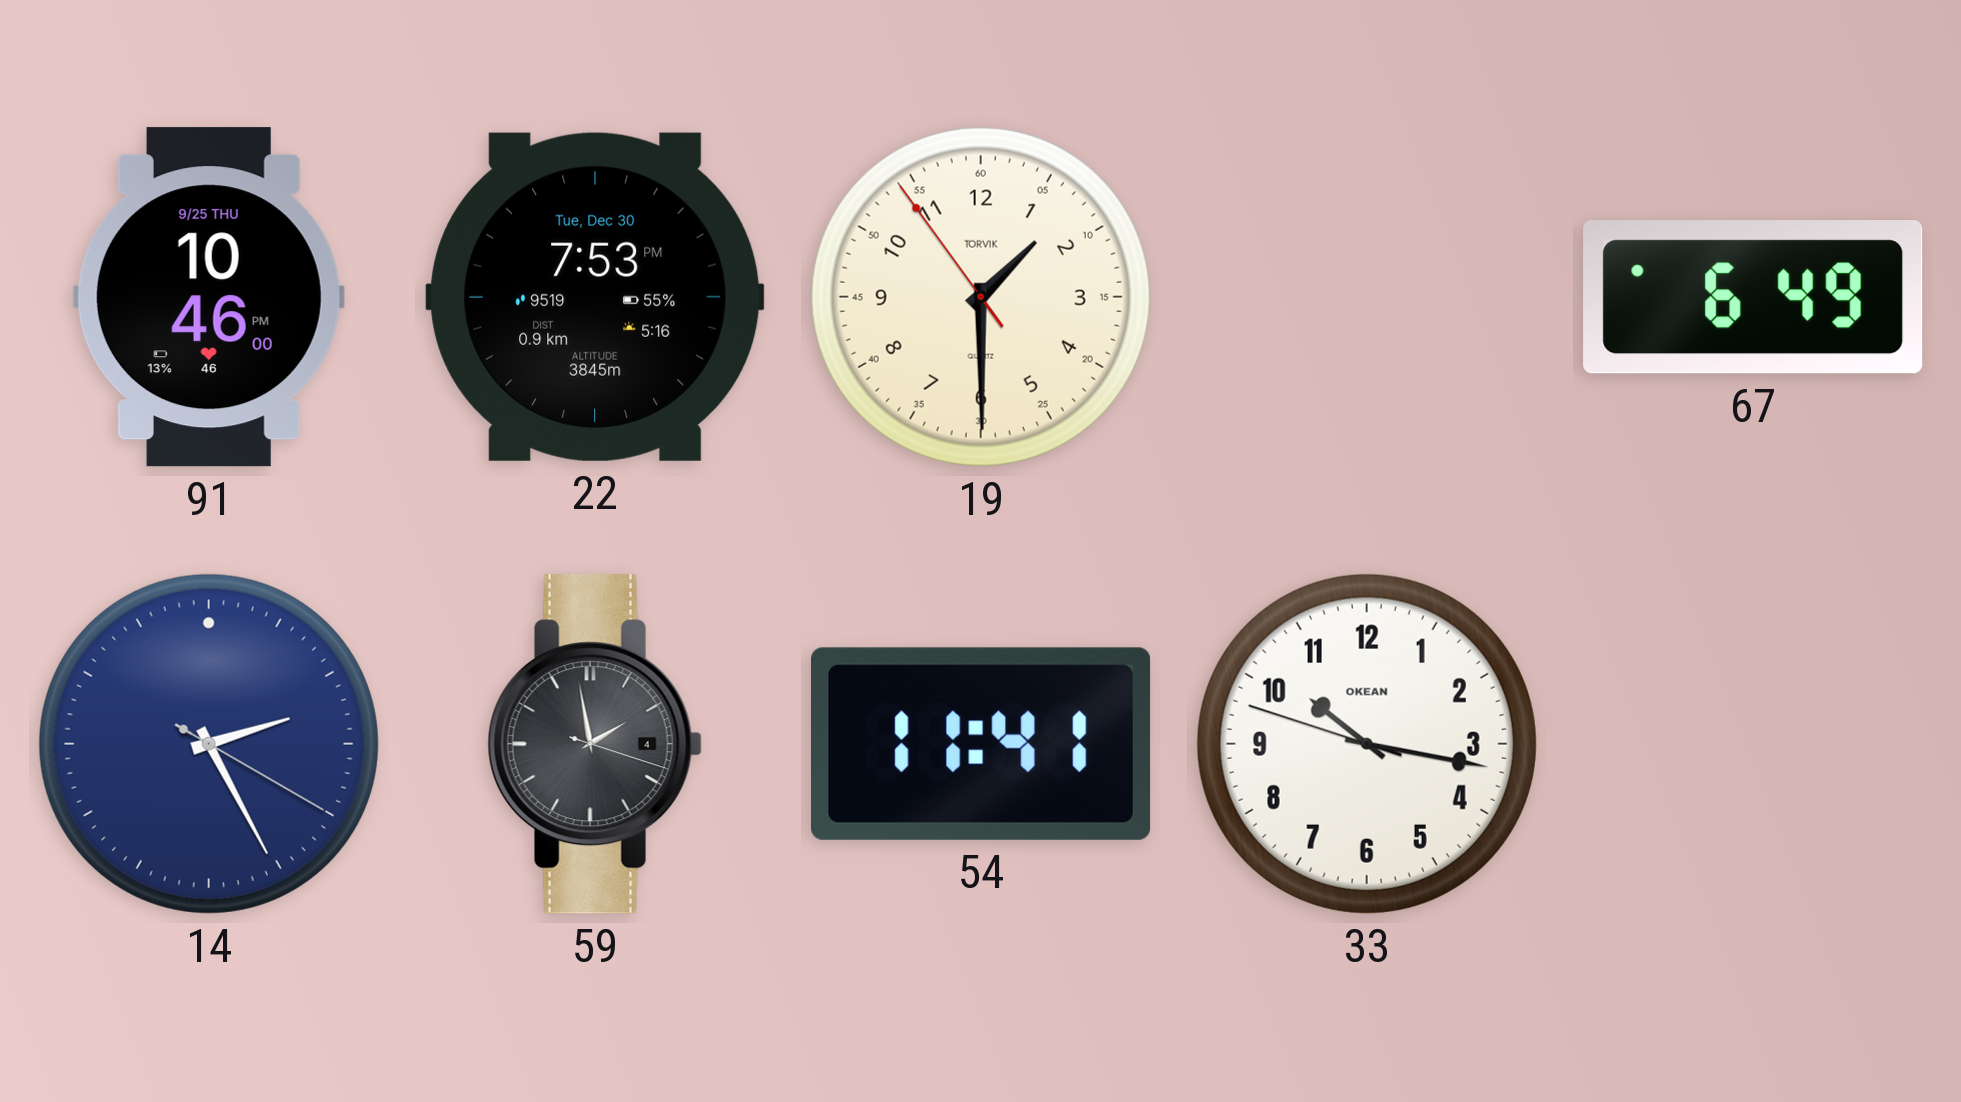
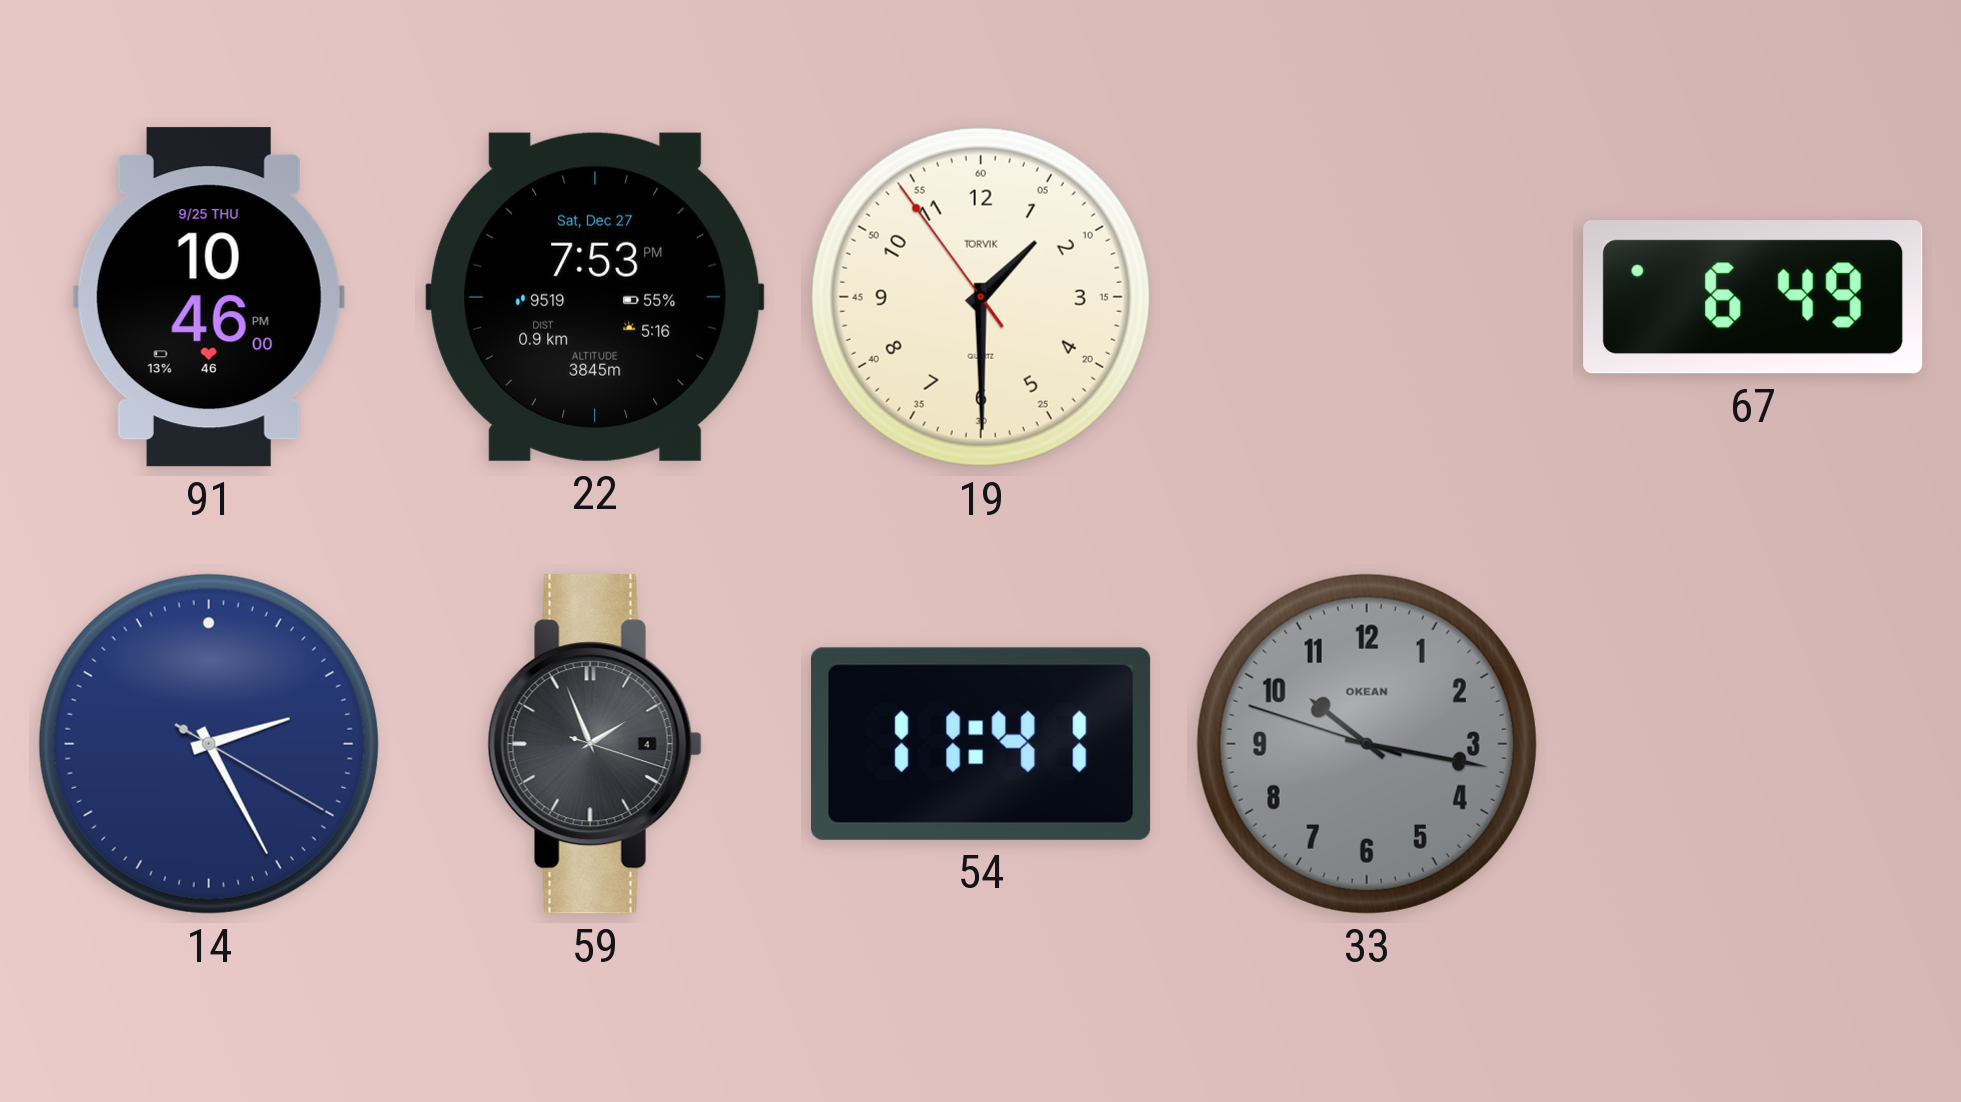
22 date: Tue, Dec 30 -> Sat, Dec 27
59: 1:58 -> 1:56
33 dial: white -> grey
